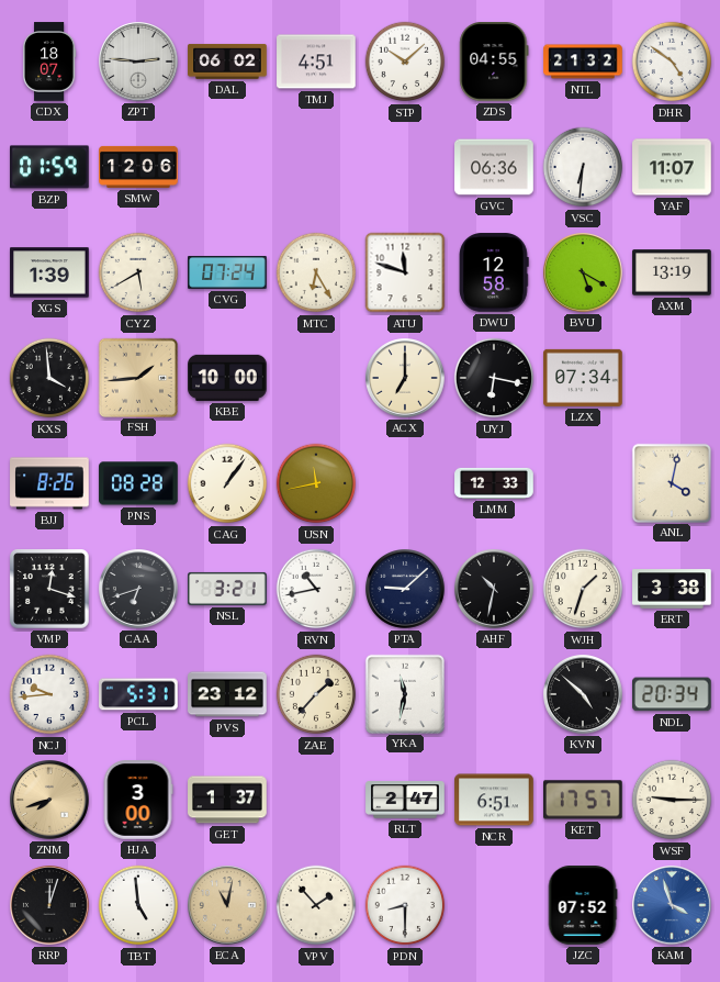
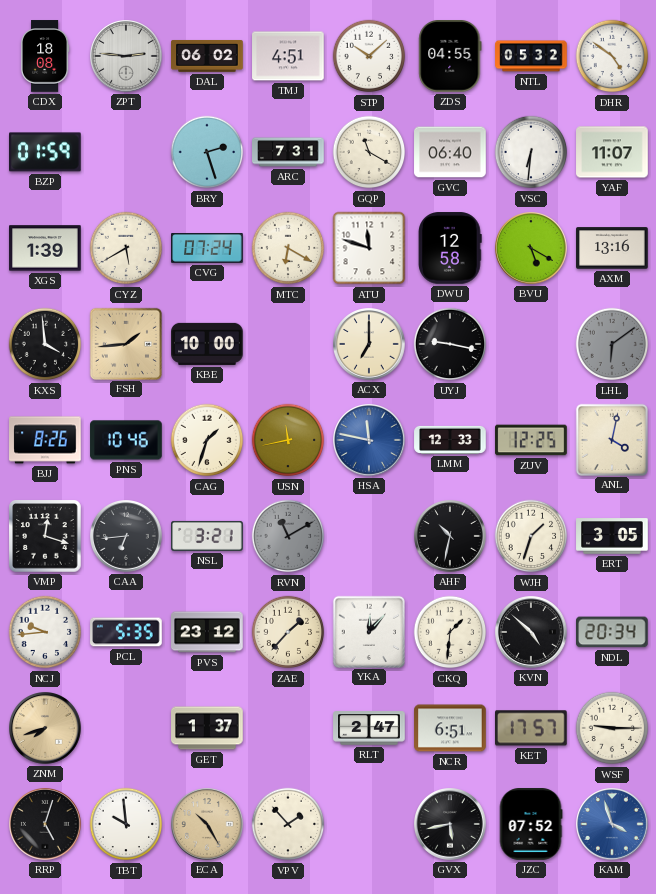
CDX: 18:07 -> 18:08
NTL: 21:32 -> 05:32
SMW: 12:06 -> none
BRY: none -> 2:27
ARC: none -> 7:31
GQP: none -> 11:20
GVC: 06:36 -> 06:40
MTC: 6:25 -> 6:20
AXM: 13:19 -> 13:16
UYJ: 6:17 -> 9:17
LZX: 07:34 -> none
LHL: none -> 6:09
PNS: 08:28 -> 10:46
CAG: 1:06 -> 1:33
HSA: none -> 11:47
ZUV: none -> 12:25
CAA: 6:42 -> 6:44
RVN: 10:43 -> 11:10
RVN dial: white -> grey
PTA: 9:08 -> none
ERT: 3:38 -> 3:05
PCL: 5:31 -> 5:35
YKA: 11:32 -> 12:07
CKQ: none -> 1:31
HJA: 3:00 -> none
RRP: 12:03 -> 5:03
TBT: 4:59 -> 9:59
ECA: 11:02 -> 10:25
PDN: 8:30 -> none
GVX: none -> 5:43
